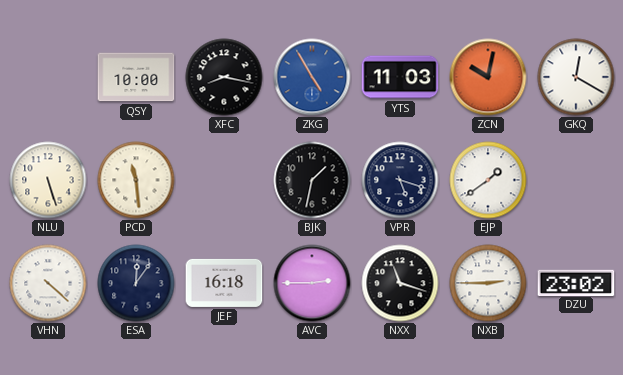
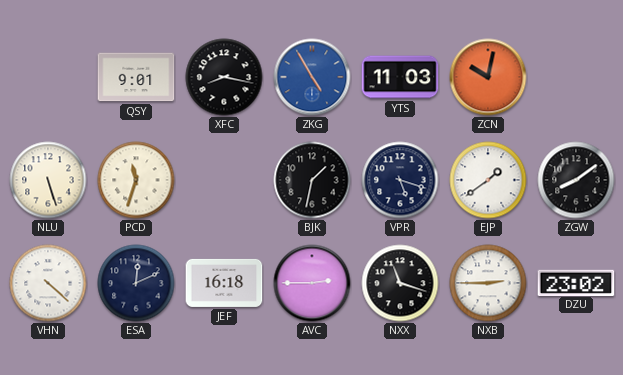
QSY: 10:00 -> 9:01
GKQ: 12:20 -> none
PCD: 11:29 -> 11:33
ZGW: none -> 8:09
ESA: 12:06 -> 12:11
